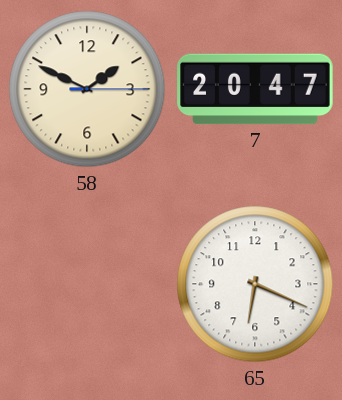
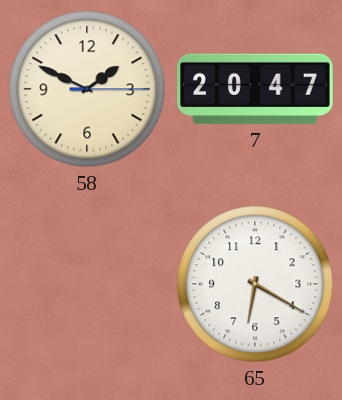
65: 6:19 -> 6:20
